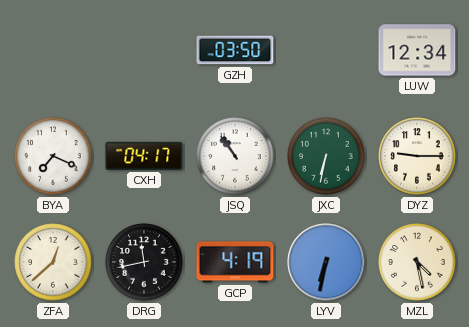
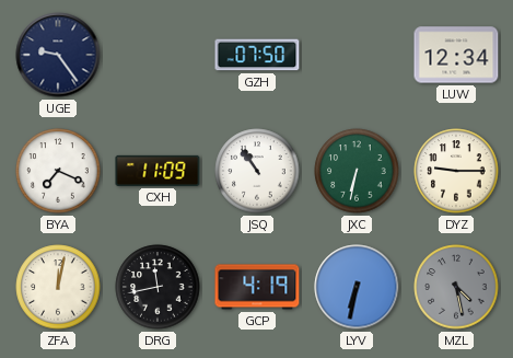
UGE: none -> 9:24
GZH: 03:50 -> 07:50
CXH: 04:17 -> 11:09
ZFA: 12:38 -> 12:02
MZL dial: cream -> grey
